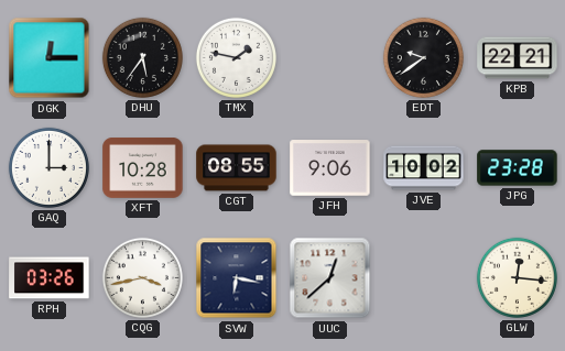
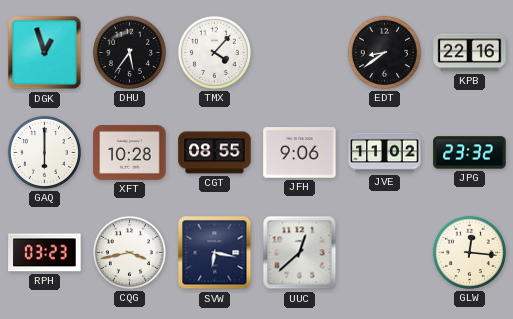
DGK: 12:15 -> 12:57
TMX: 1:47 -> 4:07
EDT: 9:39 -> 8:39
KPB: 22:21 -> 22:16
GAQ: 3:00 -> 6:00
JVE: 10:02 -> 11:02
JPG: 23:28 -> 23:32
RPH: 03:26 -> 03:23
